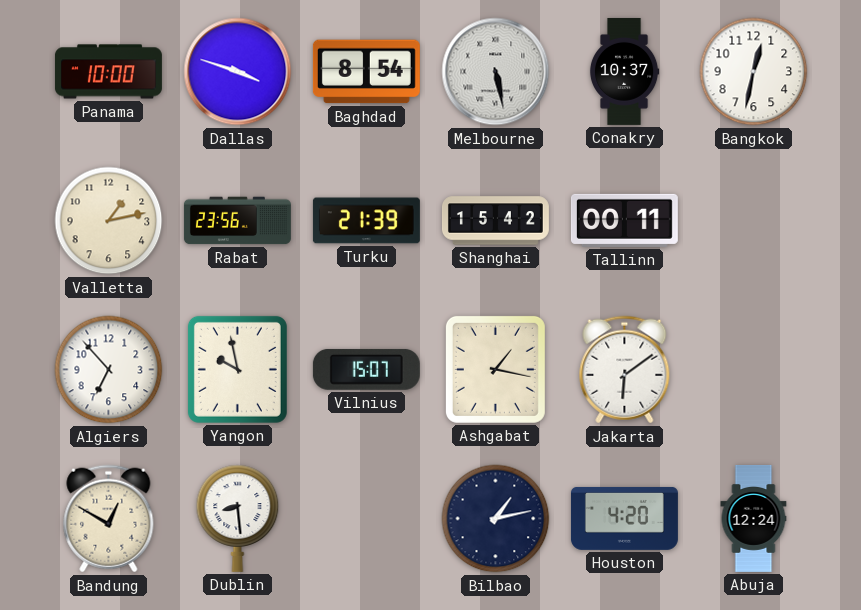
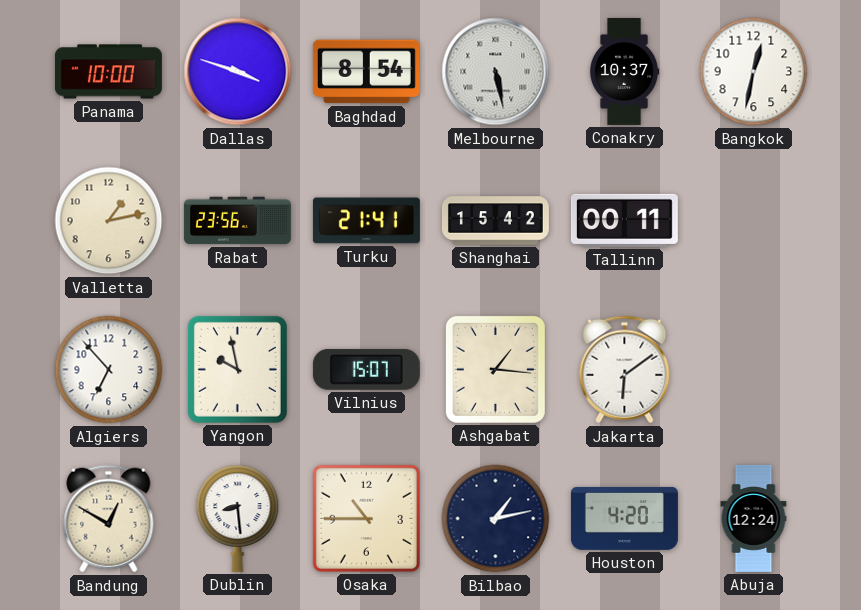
Turku: 21:39 -> 21:41
Ashgabat: 1:17 -> 1:16
Osaka: none -> 10:45
